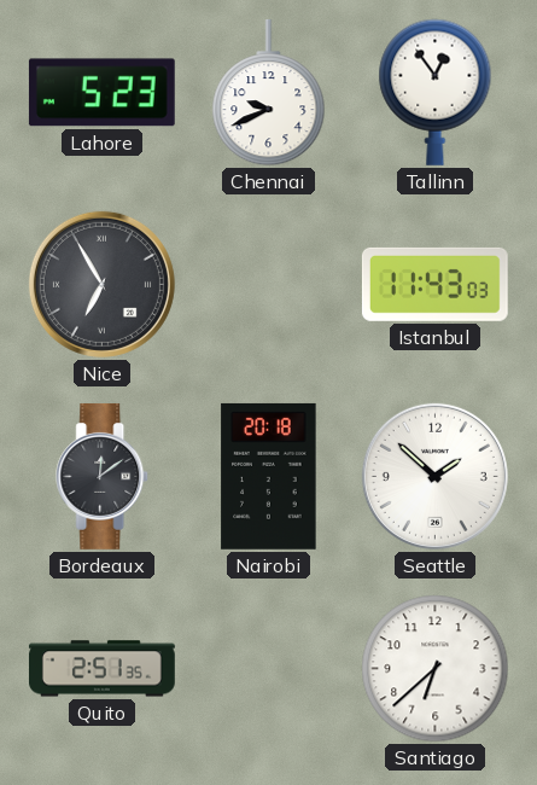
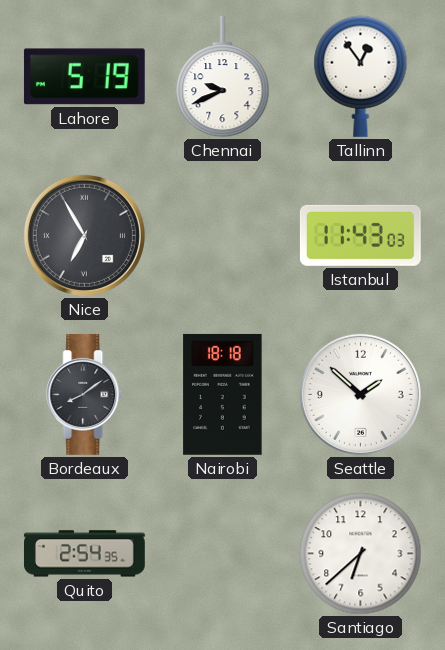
Lahore: 5:23 -> 5:19
Bordeaux: 12:09 -> 8:09
Nairobi: 20:18 -> 18:18
Quito: 2:51 -> 2:54
